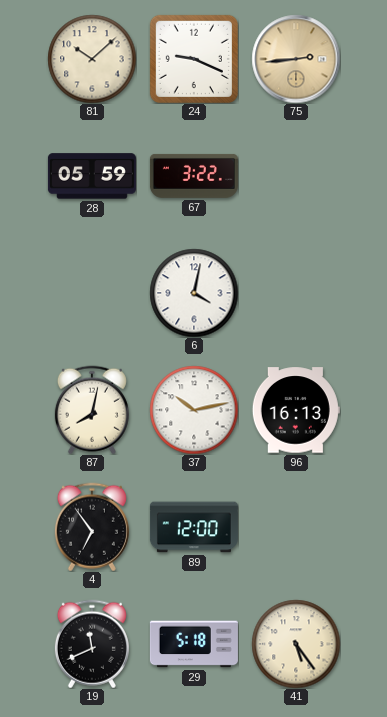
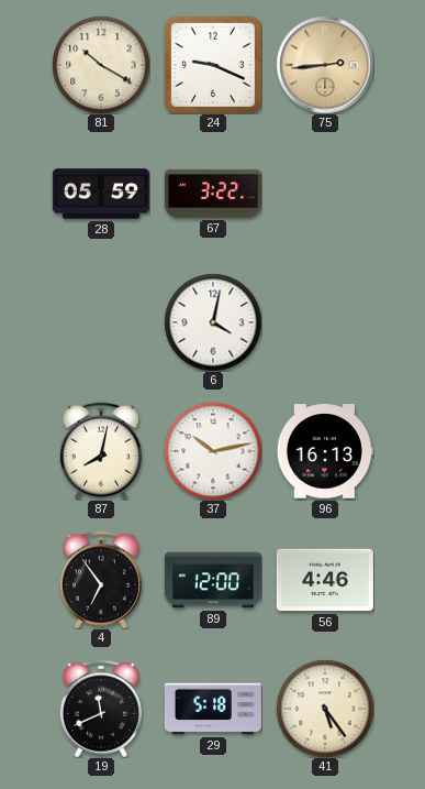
81: 10:08 -> 10:20
56: none -> 4:46
